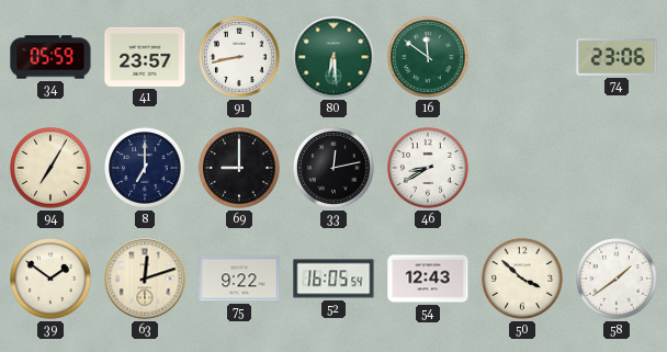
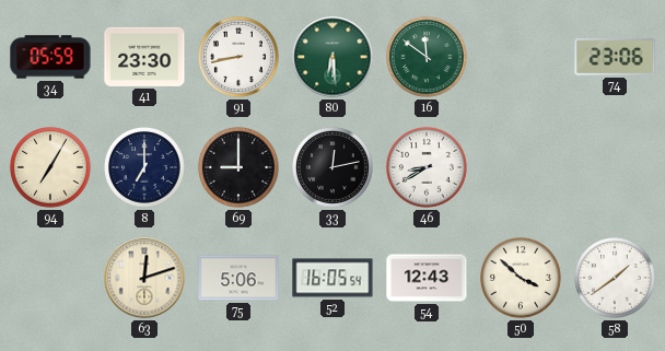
41: 23:57 -> 23:30
39: 1:51 -> none
75: 9:22 -> 5:06
